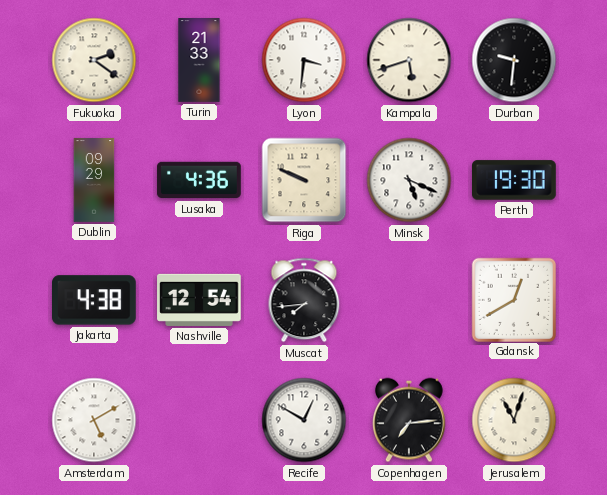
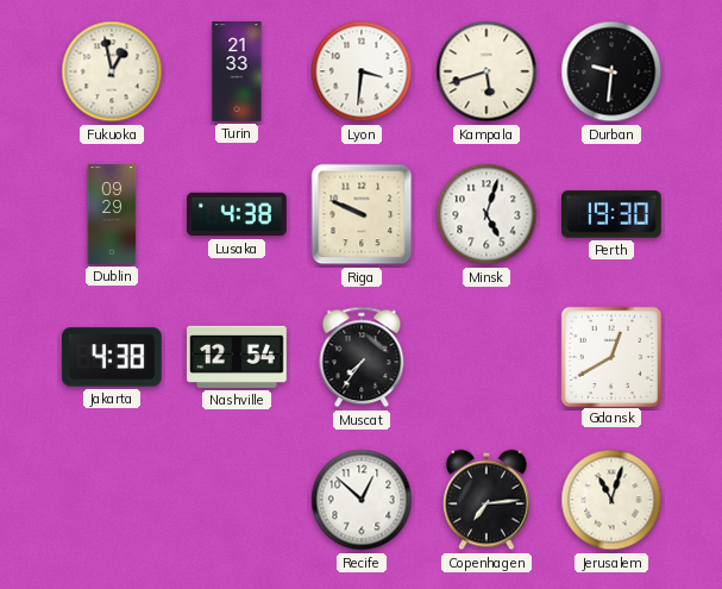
Fukuoka: 2:21 -> 12:58
Lusaka: 4:36 -> 4:38
Minsk: 5:19 -> 5:03
Muscat: 7:44 -> 7:36
Amsterdam: 5:10 -> none
Recife: 12:50 -> 12:52
